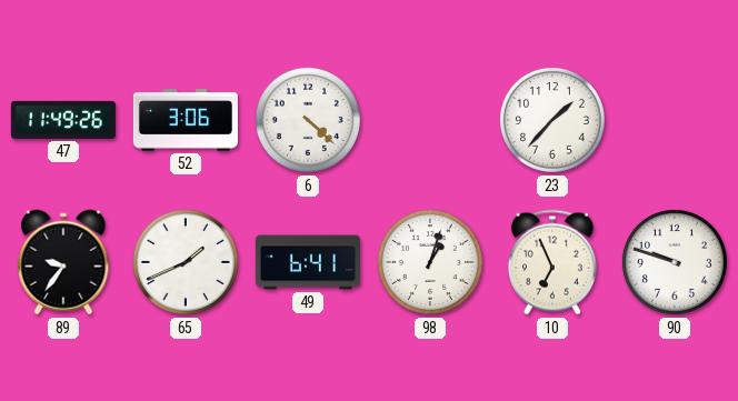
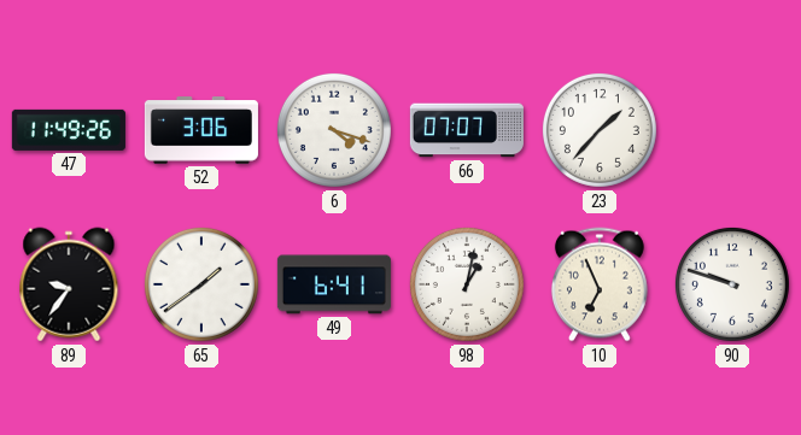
6: 4:22 -> 4:18
66: none -> 07:07
65: 1:41 -> 1:39
98: 1:03 -> 1:02
